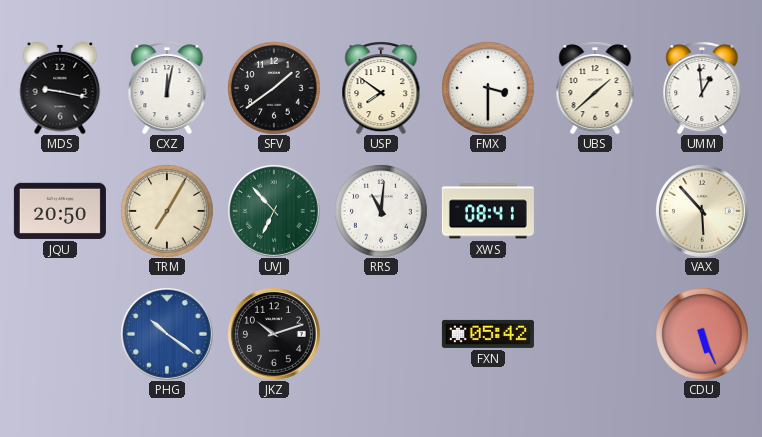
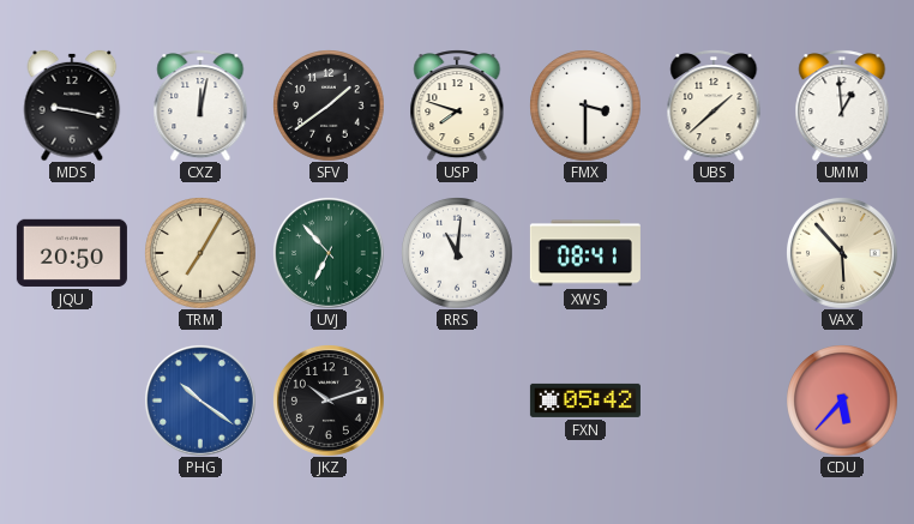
USP: 7:51 -> 7:48
CDU: 5:26 -> 5:37
